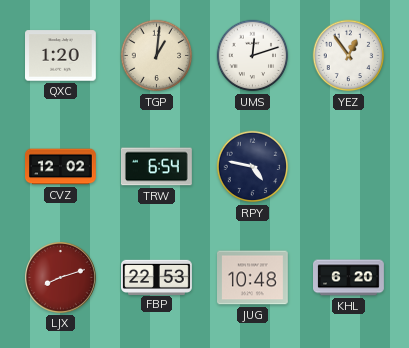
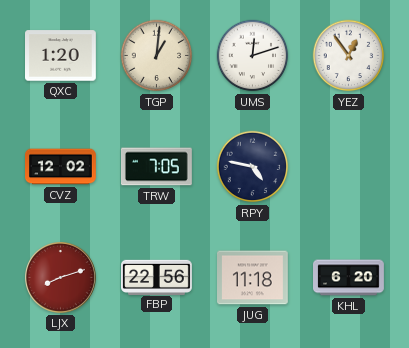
TRW: 6:54 -> 7:05
FBP: 22:53 -> 22:56
JUG: 10:48 -> 11:18
